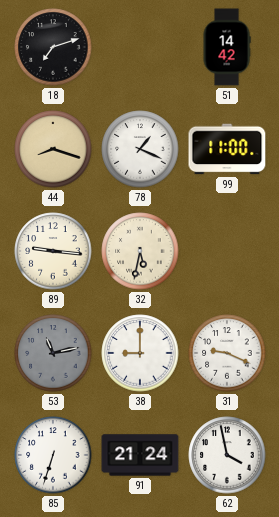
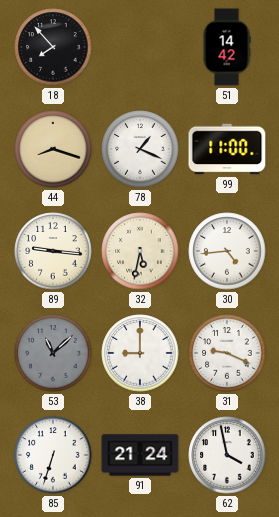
18: 7:12 -> 7:53
30: none -> 4:44
53: 11:13 -> 11:08
